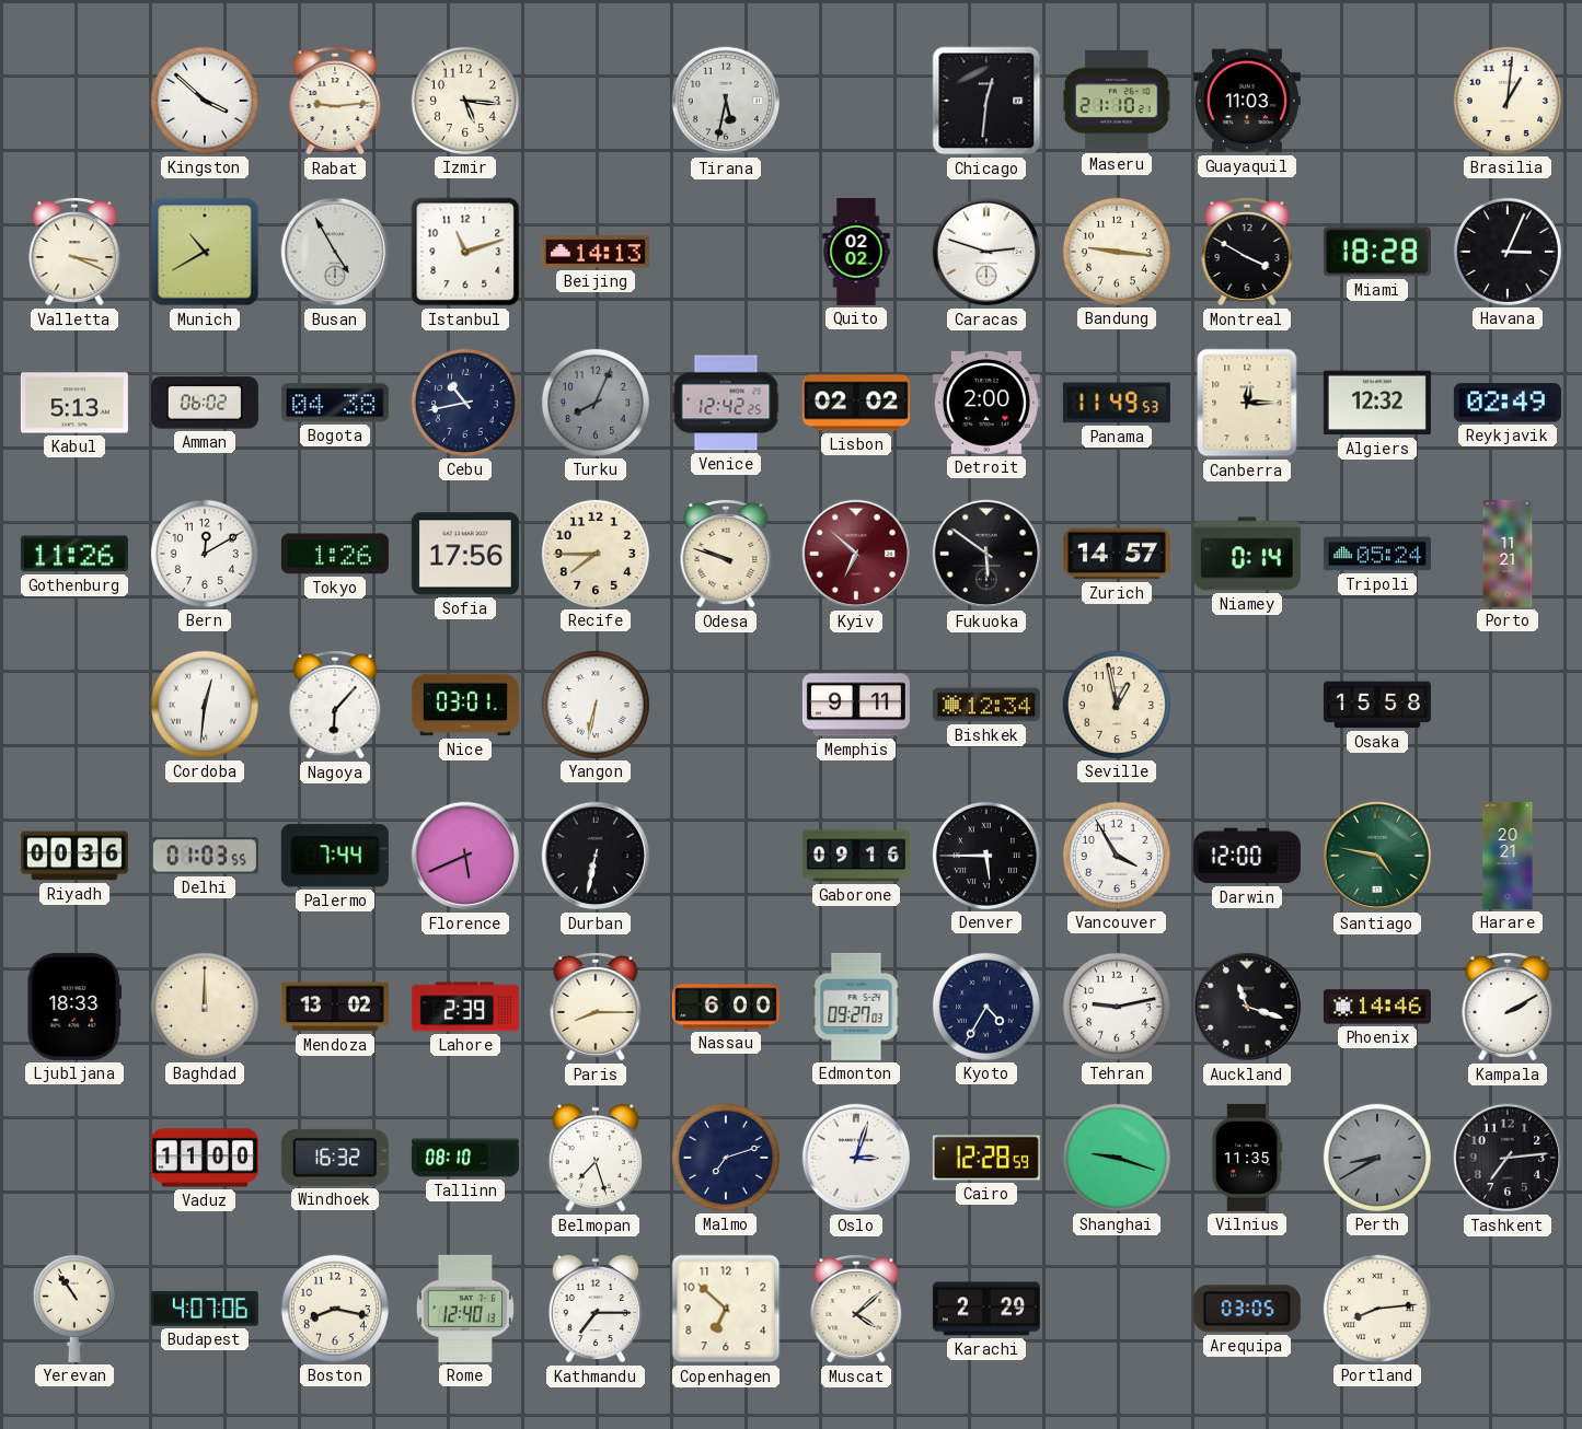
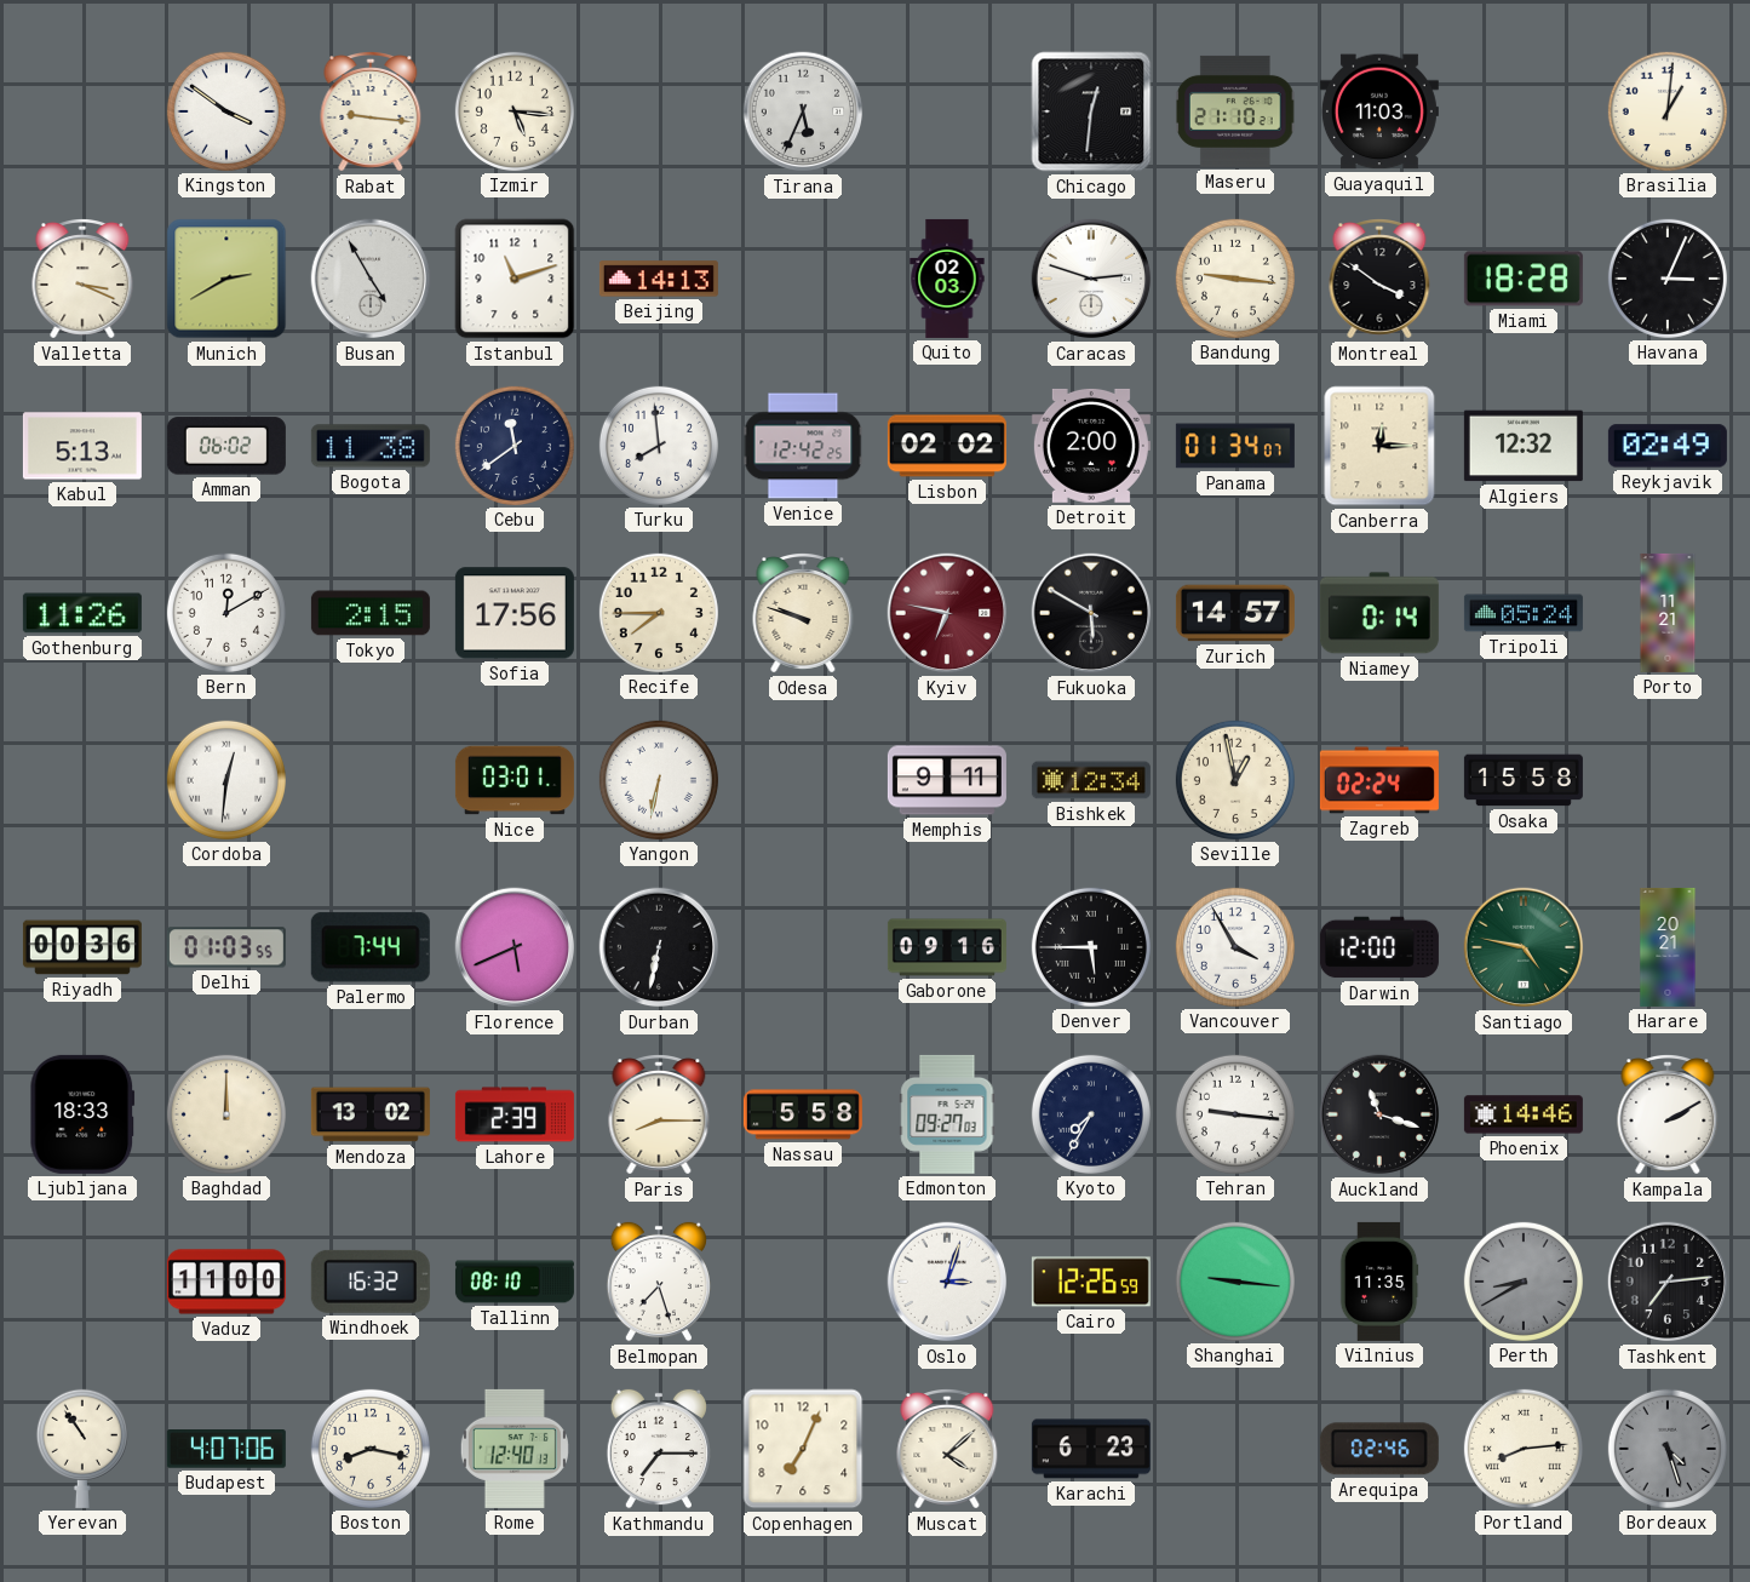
Kingston: 3:52 -> 3:51
Rabat: 9:14 -> 9:16
Tirana: 5:32 -> 5:34
Munich: 10:40 -> 2:40
Quito: 02:02 -> 02:03
Montreal: 3:50 -> 3:51
Bogota: 04:38 -> 11:38
Cebu: 10:43 -> 11:39
Turku: 8:04 -> 7:59
Turku dial: grey -> white
Panama: 11:49 -> 01:34
Tokyo: 1:26 -> 2:15
Kyiv: 6:52 -> 6:47
Fukuoka: 5:51 -> 5:50
Nagoya: 6:07 -> none
Zagreb: none -> 02:24
Nassau: 6:00 -> 5:58
Kyoto: 4:35 -> 7:35
Tehran: 9:13 -> 9:16
Malmo: 7:12 -> none
Cairo: 12:28 -> 12:26
Shanghai: 9:18 -> 9:16
Copenhagen: 6:52 -> 7:04
Karachi: 2:29 -> 6:23
Arequipa: 03:05 -> 02:46
Bordeaux: none -> 4:27
